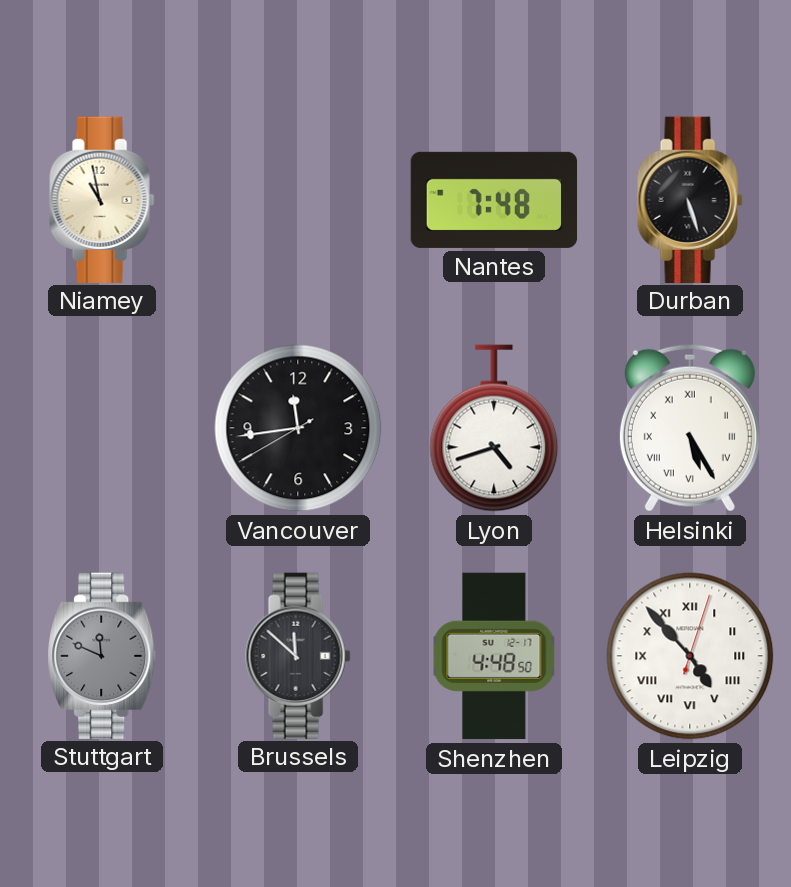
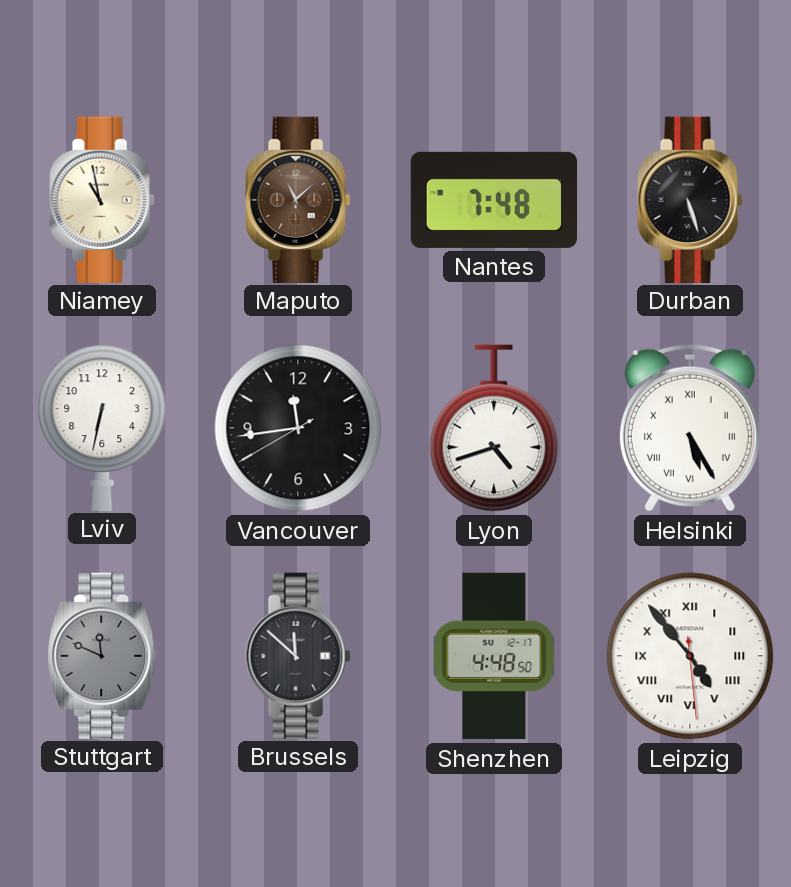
Maputo: none -> 11:08
Lviv: none -> 6:32
Leipzig: 4:53:03 -> 4:53:29
